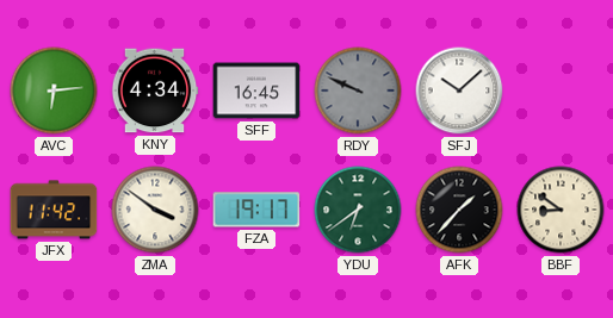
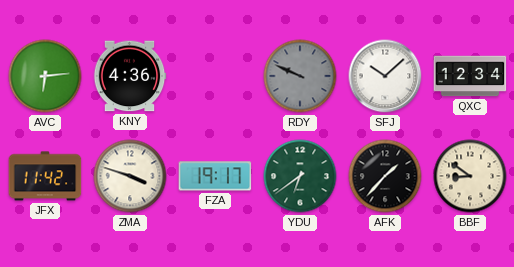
KNY: 4:34 -> 4:36
SFF: 16:45 -> none
QXC: none -> 12:34
ZMA: 3:51 -> 3:48
